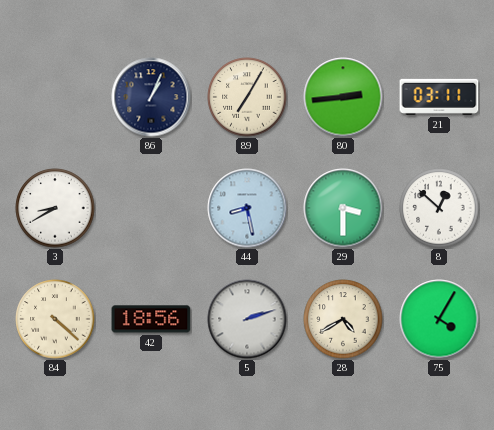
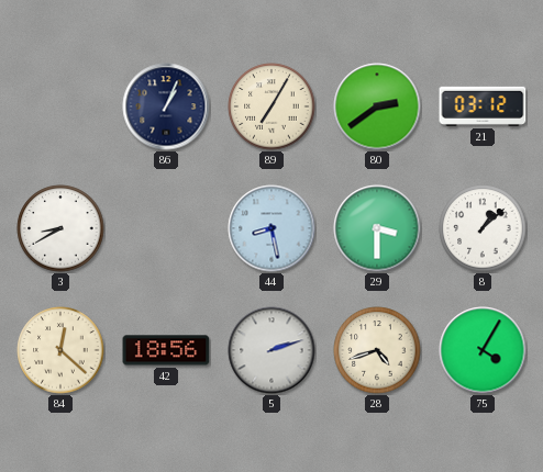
80: 2:44 -> 2:39
21: 03:11 -> 03:12
8: 12:52 -> 1:08
84: 4:22 -> 12:22
28: 4:40 -> 4:42
